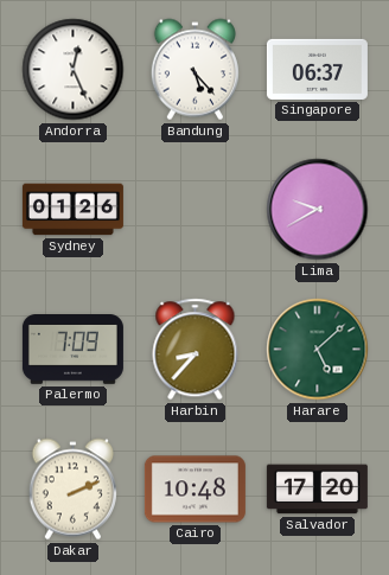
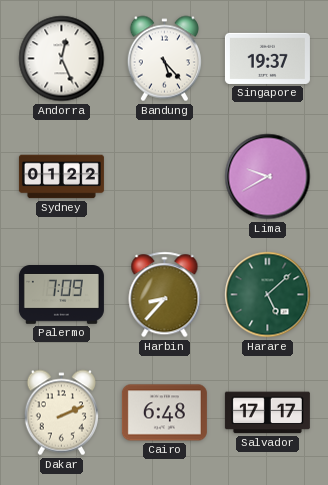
Singapore: 06:37 -> 19:37
Sydney: 01:26 -> 01:22
Cairo: 10:48 -> 6:48
Salvador: 17:20 -> 17:17
